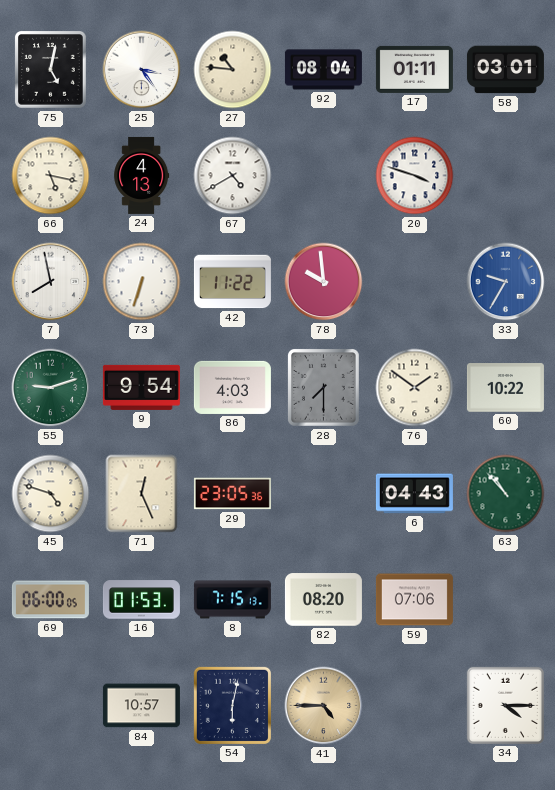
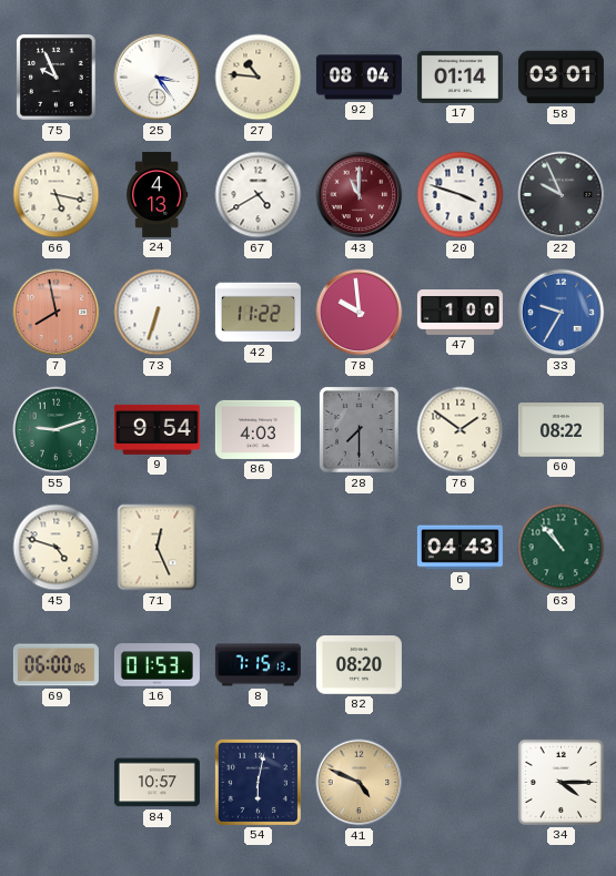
75: 5:02 -> 9:56
17: 01:11 -> 01:14
43: none -> 11:00
22: none -> 9:56
7 dial: white -> salmon
47: none -> 1:00
60: 10:22 -> 08:22
29: 23:05 -> none
59: 07:06 -> none
41: 4:45 -> 4:49
